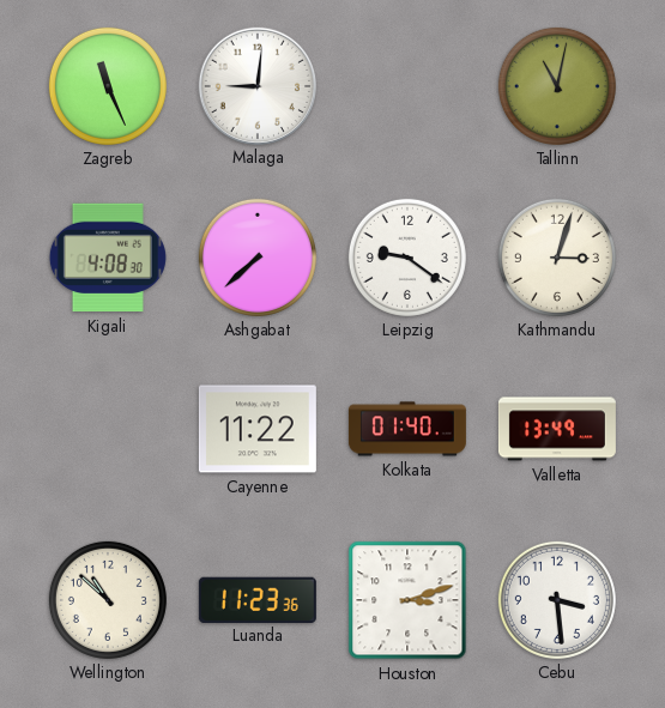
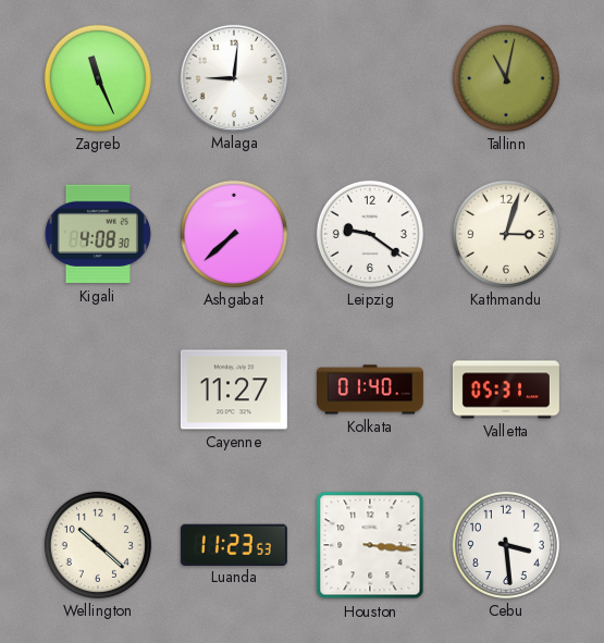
Cayenne: 11:22 -> 11:27
Valletta: 13:49 -> 05:31
Wellington: 10:52 -> 10:22
Luanda: 11:23:36 -> 11:23:53
Houston: 3:12 -> 3:16
